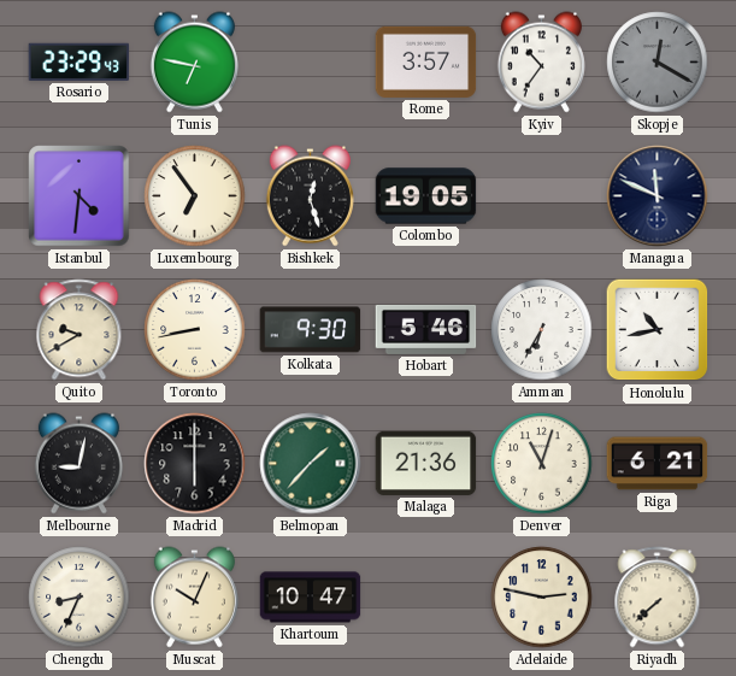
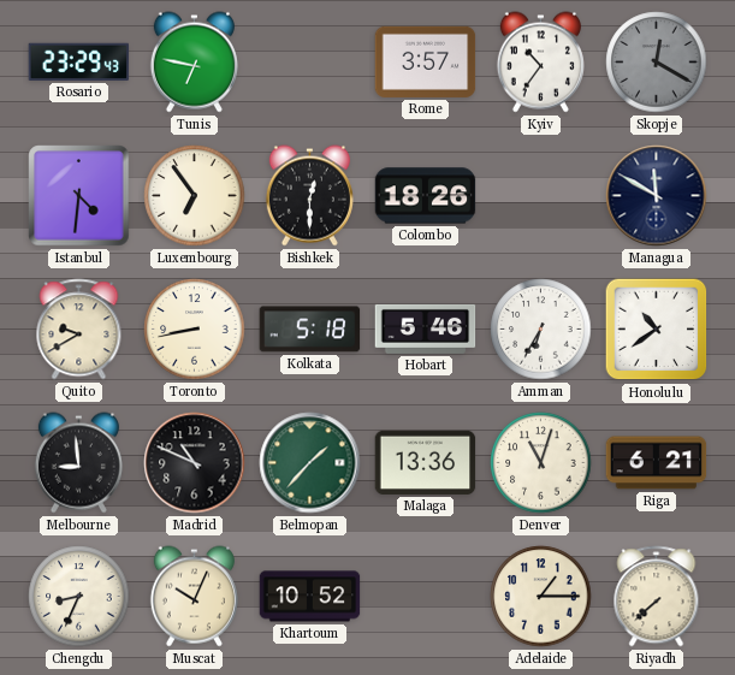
Bishkek: 12:27 -> 12:30
Colombo: 19:05 -> 18:26
Managua: 11:49 -> 11:50
Kolkata: 9:30 -> 5:18
Honolulu: 10:43 -> 10:39
Melbourne: 9:02 -> 8:59
Madrid: 6:00 -> 10:49
Malaga: 21:36 -> 13:36
Khartoum: 10:47 -> 10:52
Adelaide: 2:47 -> 1:15
